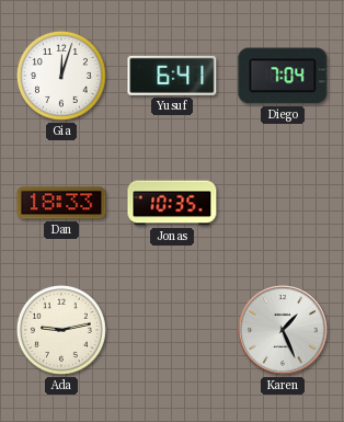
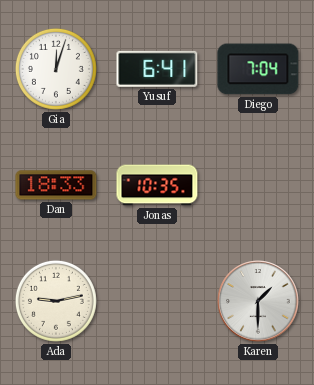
Karen: 1:26 -> 1:30
